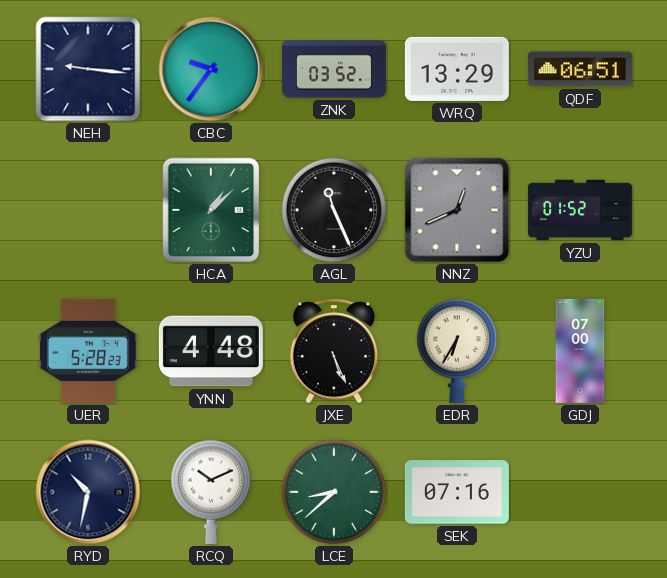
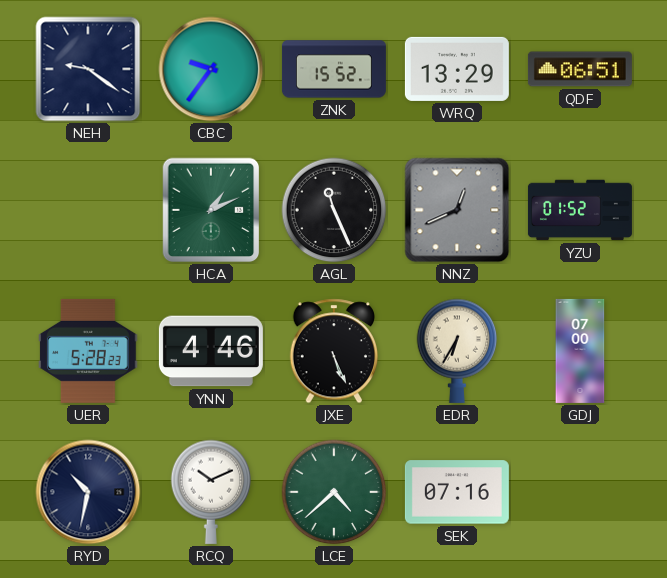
NEH: 9:16 -> 9:21
ZNK: 03:52 -> 15:52
HCA: 1:08 -> 1:11
YNN: 4:48 -> 4:46
LCE: 8:38 -> 4:38
